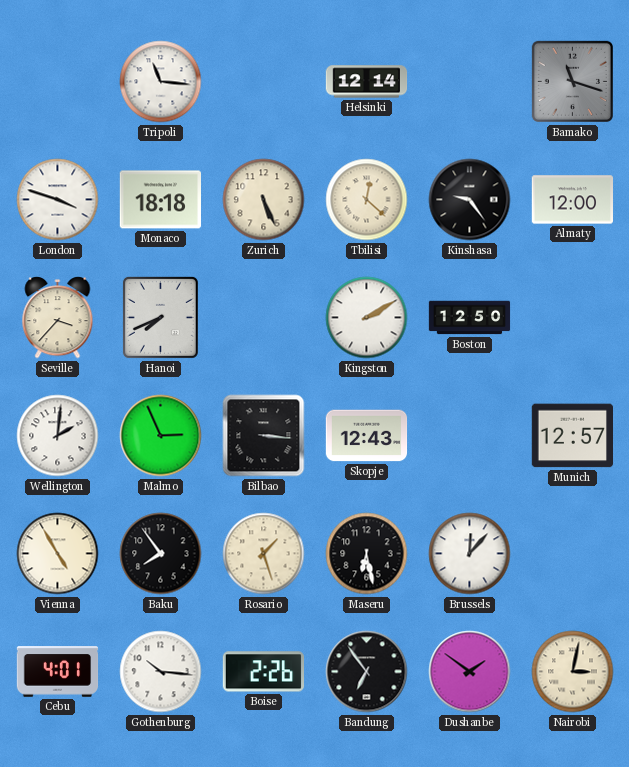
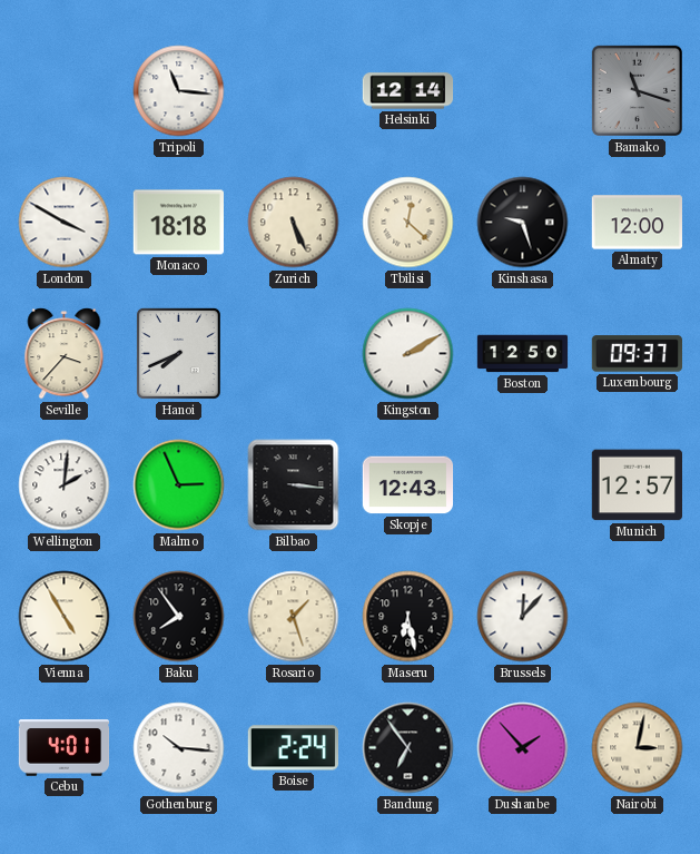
London: 3:48 -> 3:50
Kinshasa: 9:24 -> 9:27
Luxembourg: none -> 09:37
Boise: 2:26 -> 2:24
Dushanbe: 1:51 -> 1:53
